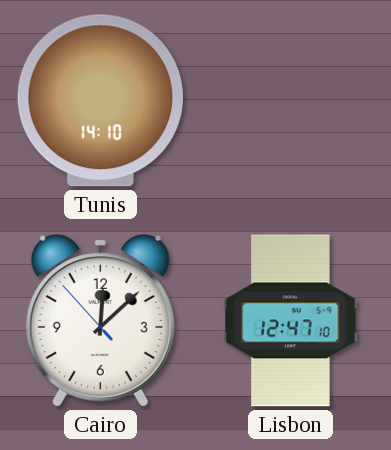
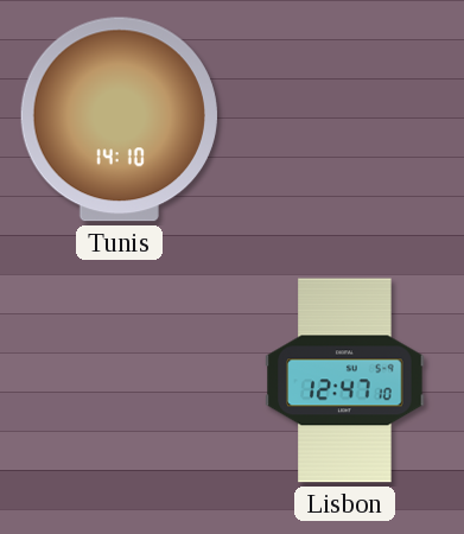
Cairo: 12:07 -> none
